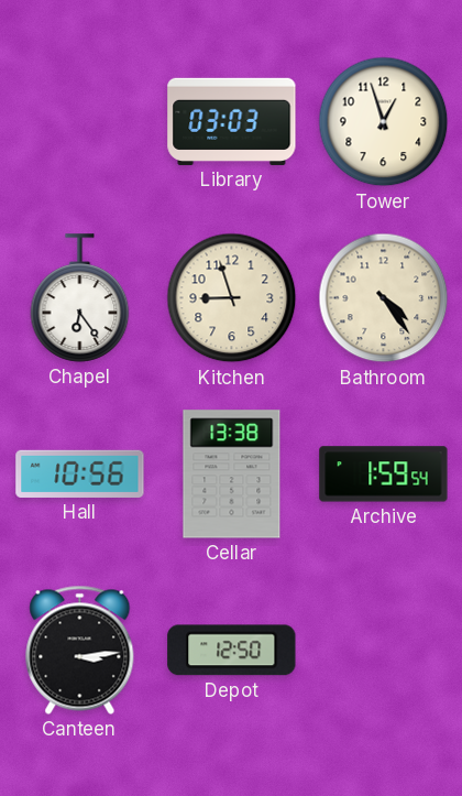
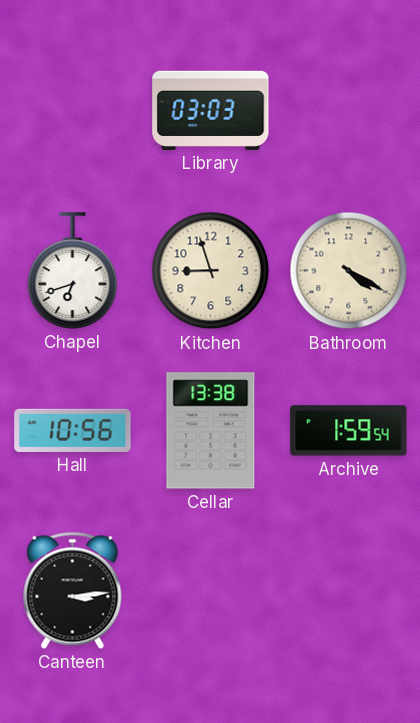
Tower: 12:57 -> none
Chapel: 6:24 -> 6:42
Bathroom: 4:24 -> 4:20
Depot: 12:50 -> none
